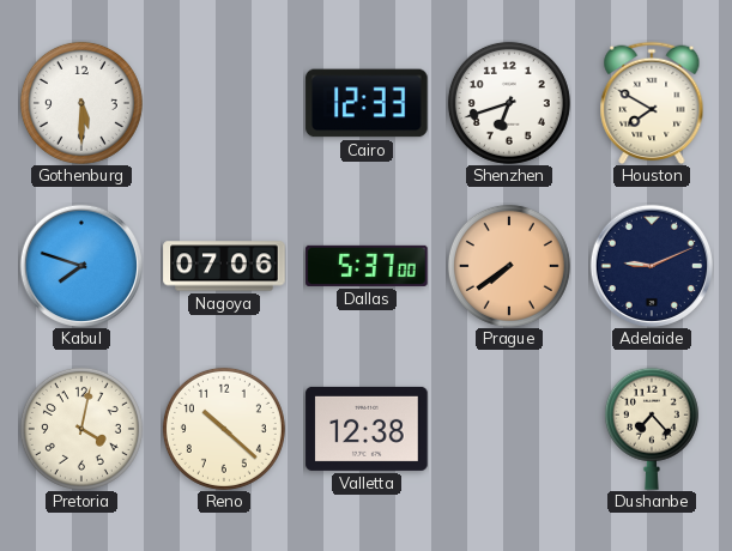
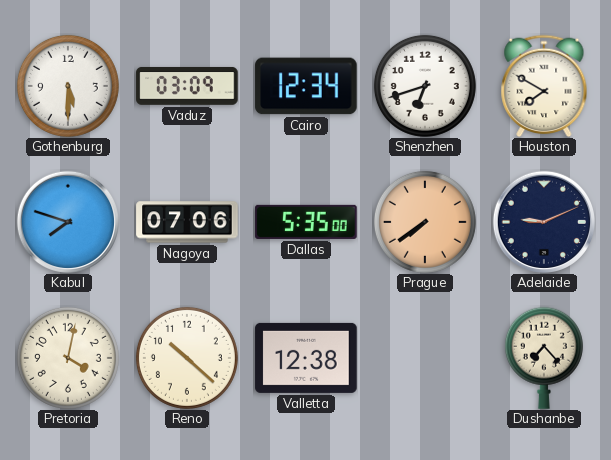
Vaduz: none -> 03:09
Cairo: 12:33 -> 12:34
Dallas: 5:37 -> 5:35
